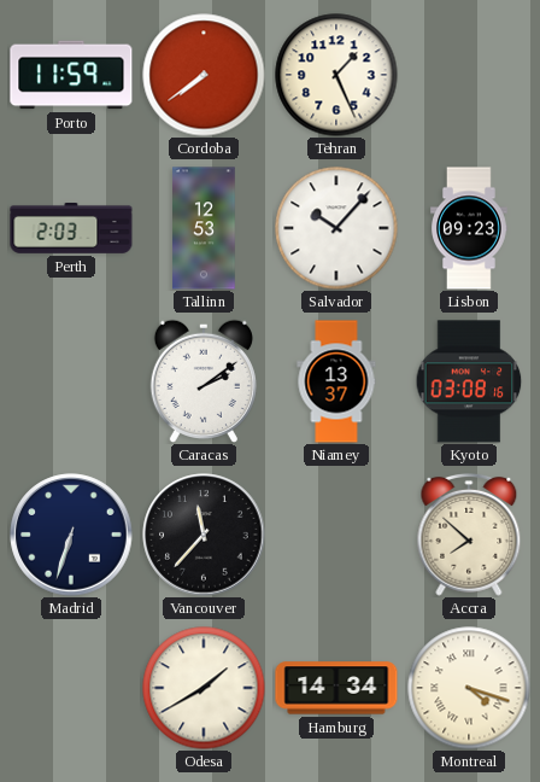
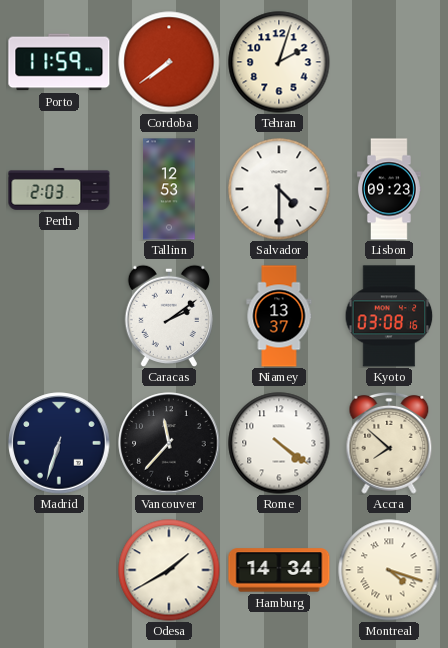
Tehran: 1:26 -> 2:03
Salvador: 10:07 -> 4:30
Rome: none -> 4:21
